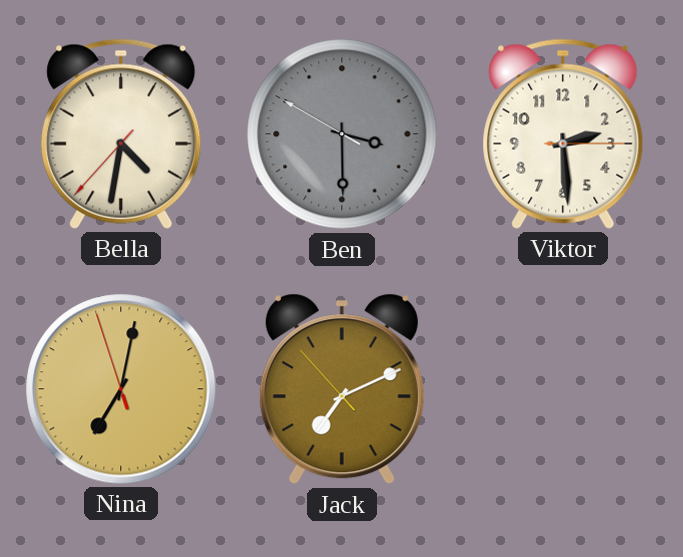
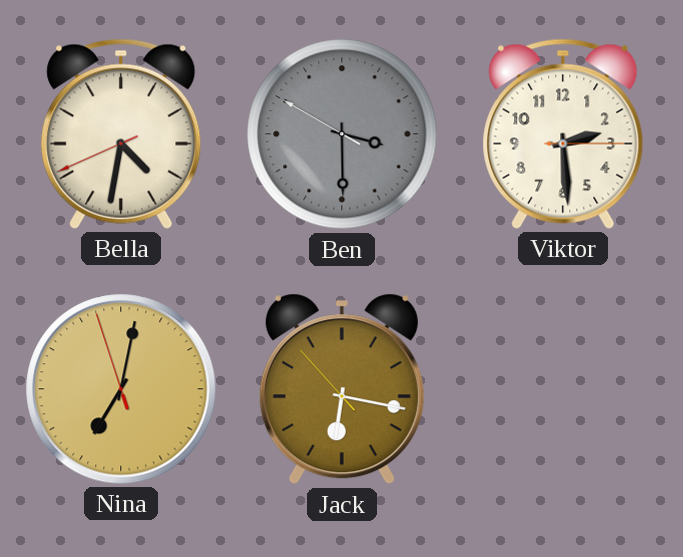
Bella: 4:31:37 -> 4:31:41
Jack: 7:10 -> 6:16
